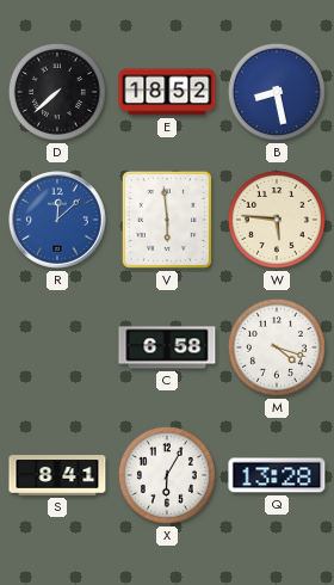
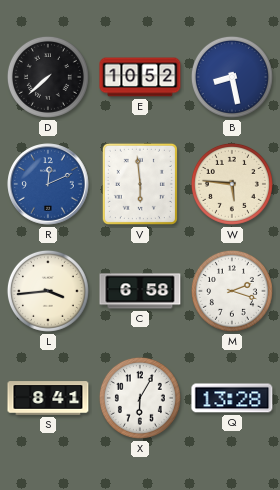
E: 18:52 -> 10:52
R: 12:08 -> 12:11
L: none -> 3:44
M: 4:18 -> 2:18
